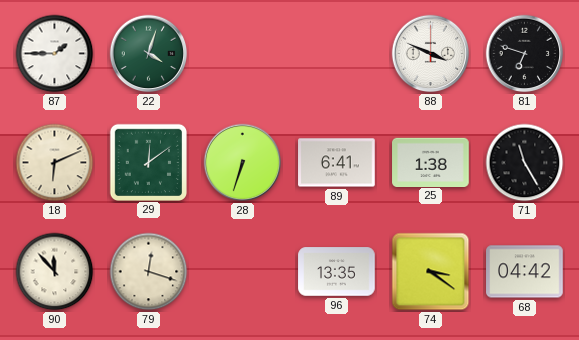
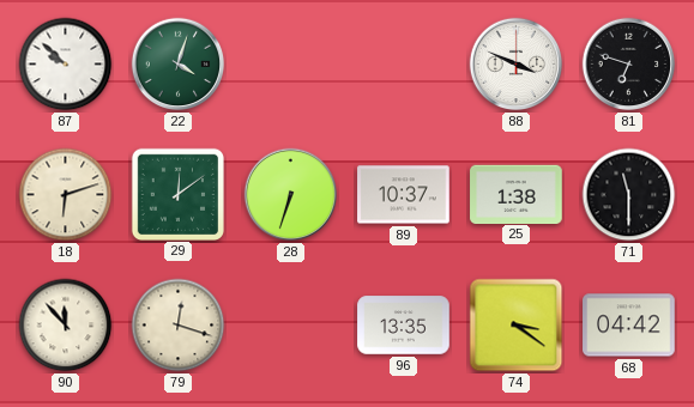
87: 1:45 -> 9:52
18: 6:11 -> 6:12
89: 6:41 -> 10:37
71: 11:25 -> 11:30
